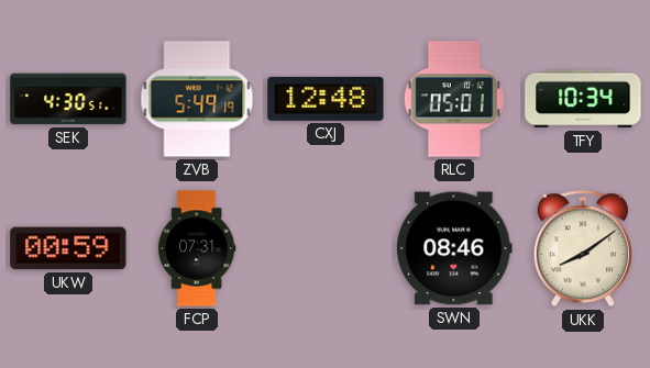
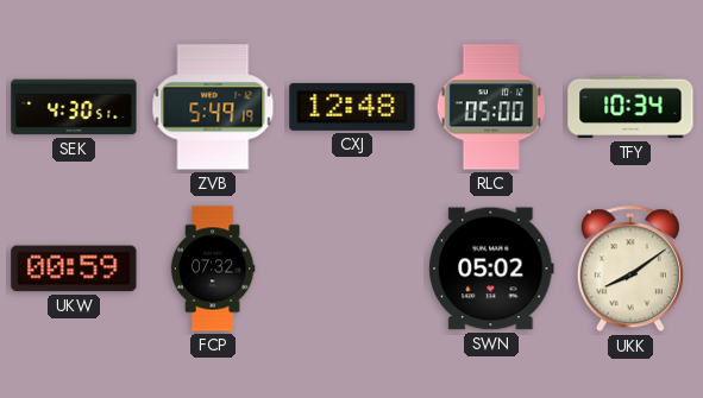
RLC: 05:01 -> 05:00
FCP: 07:31 -> 07:32
SWN: 08:46 -> 05:02
